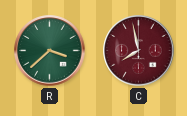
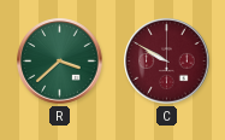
C: 7:58 -> 9:50
